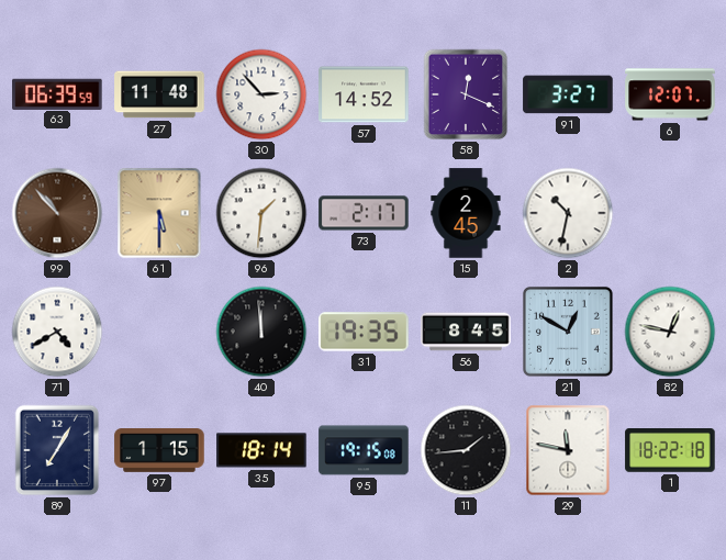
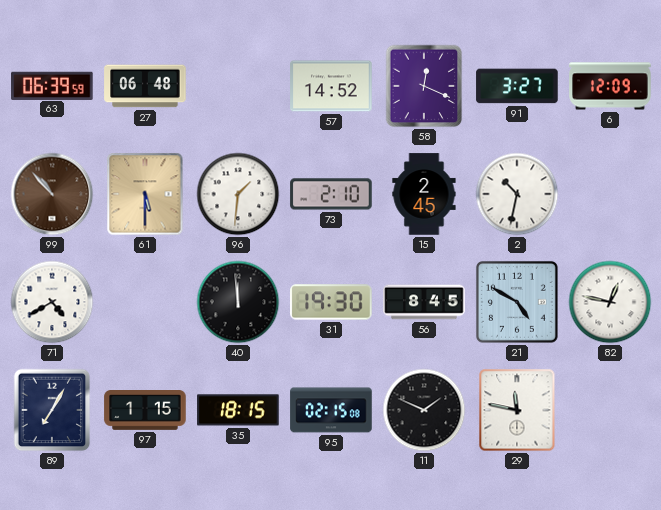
27: 11:48 -> 06:48
30: 2:53 -> none
6: 12:07 -> 12:09
73: 2:17 -> 2:10
31: 19:35 -> 19:30
21: 12:50 -> 4:50
35: 18:14 -> 18:15
95: 19:15 -> 02:15
11: 1:44 -> 1:49
1: 18:22 -> none
